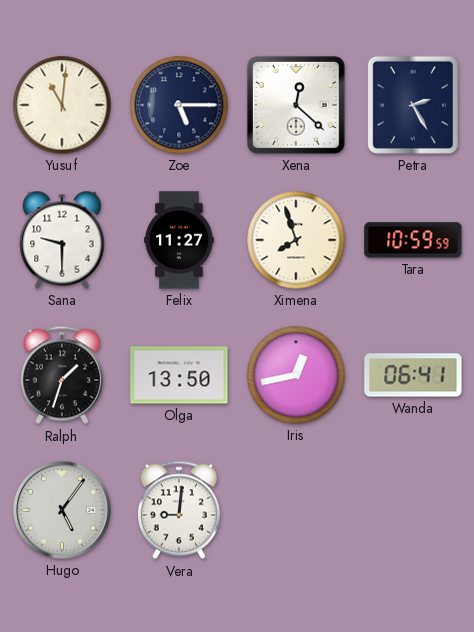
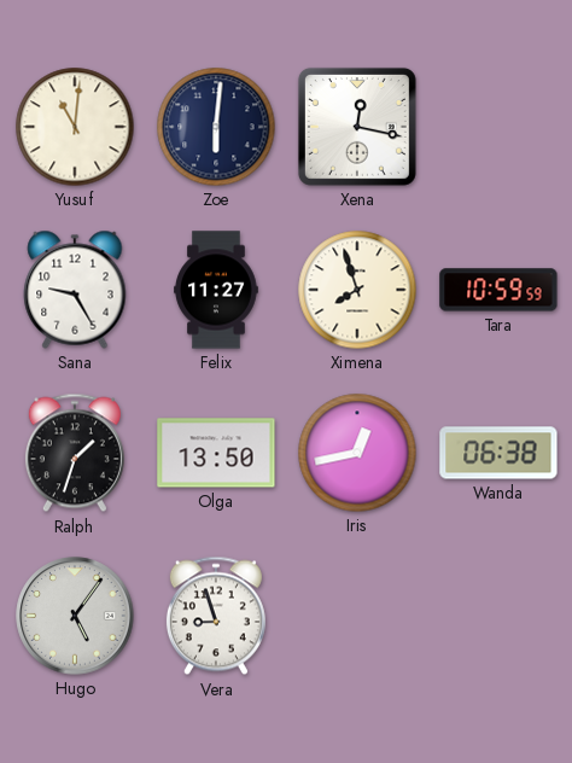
Zoe: 5:15 -> 6:01
Xena: 12:22 -> 12:17
Petra: 2:25 -> none
Sana: 9:30 -> 9:25
Wanda: 06:41 -> 06:38
Vera: 9:01 -> 8:57
